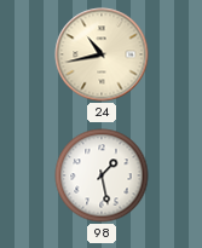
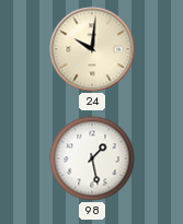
24: 10:43 -> 10:01
